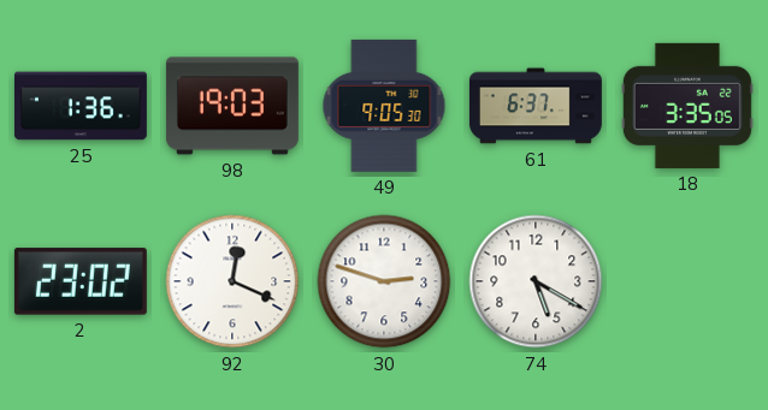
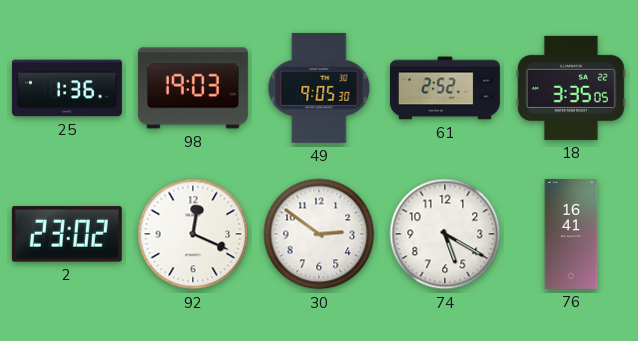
61: 6:37 -> 2:52
30: 2:48 -> 2:51
76: none -> 16:41
